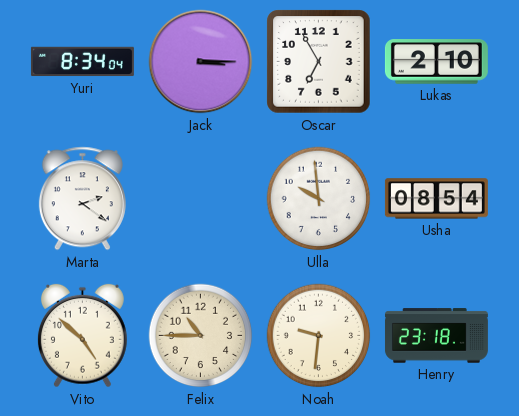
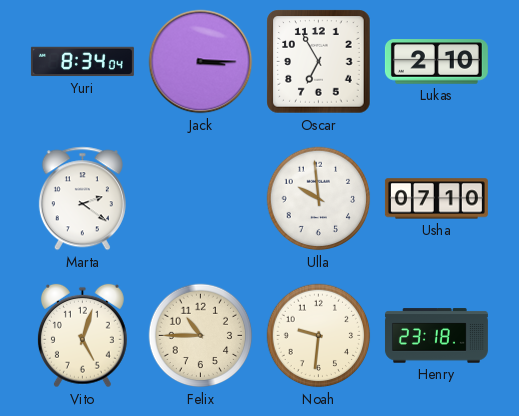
Usha: 08:54 -> 07:10
Vito: 4:52 -> 5:03
